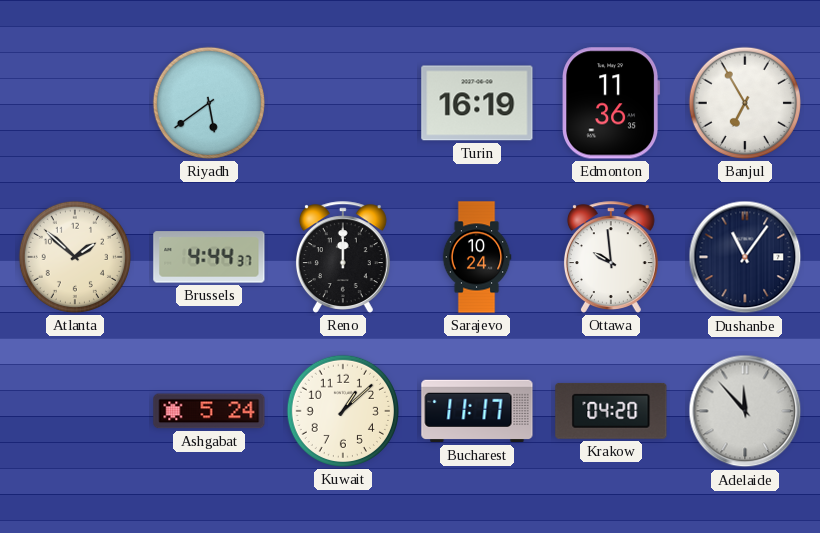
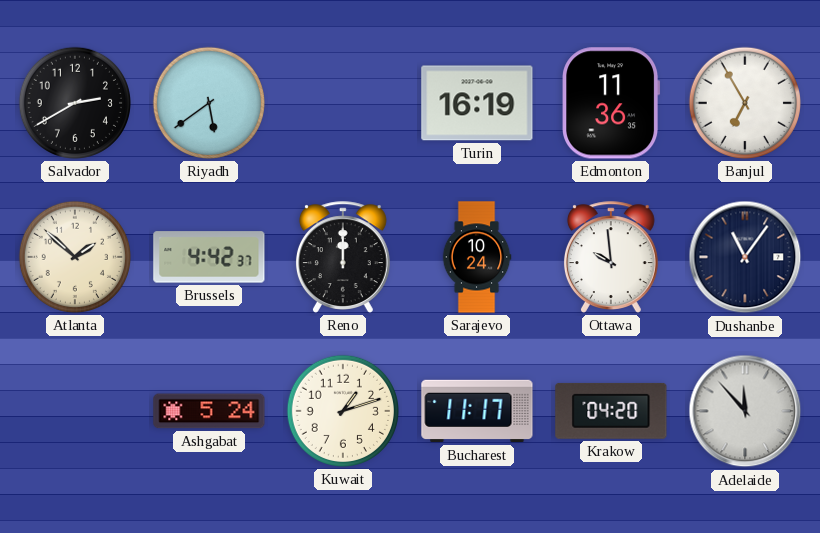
Salvador: none -> 2:40
Brussels: 4:44 -> 4:42
Kuwait: 1:08 -> 1:12
